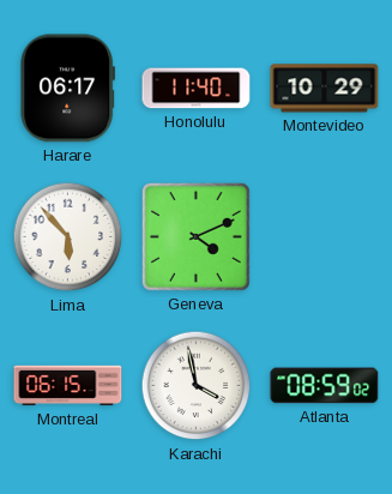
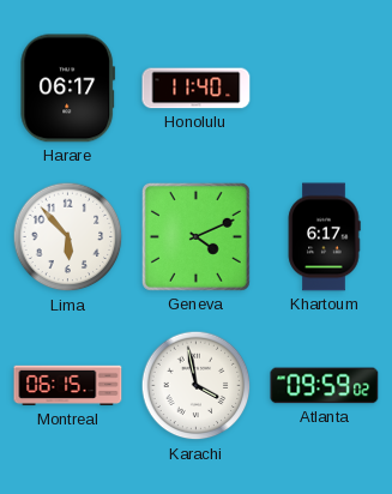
Montevideo: 10:29 -> none
Khartoum: none -> 6:17
Atlanta: 08:59 -> 09:59
